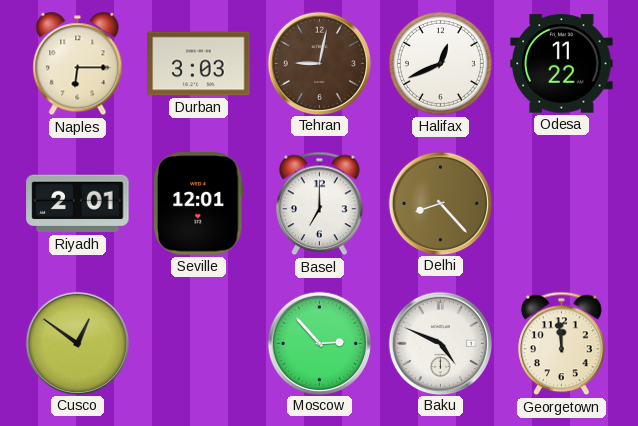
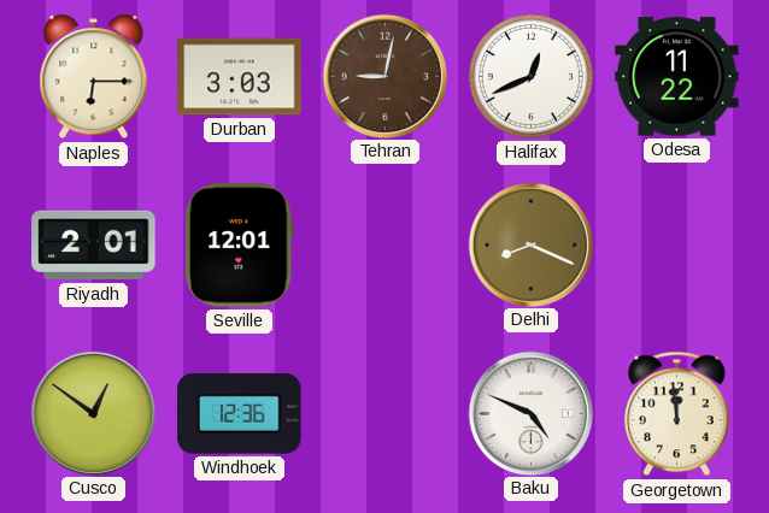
Basel: 7:00 -> none
Delhi: 8:23 -> 8:19
Windhoek: none -> 12:36
Moscow: 2:53 -> none
